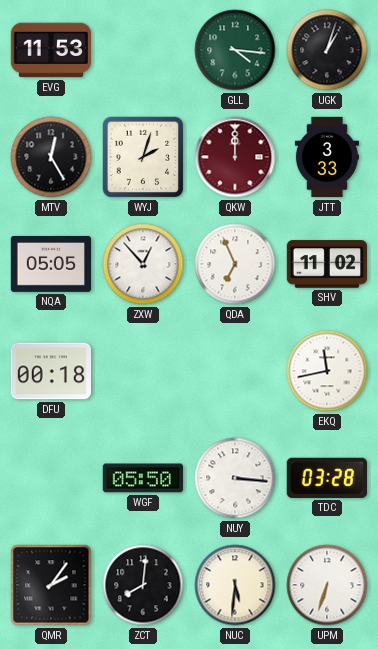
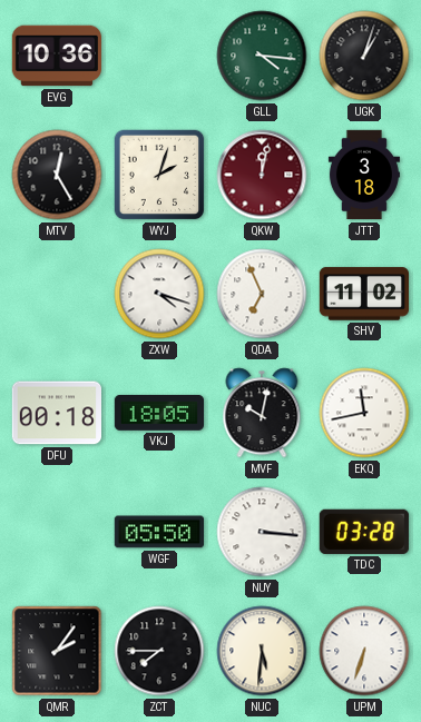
EVG: 11:53 -> 10:36
QKW: 12:00 -> 12:02
JTT: 3:33 -> 3:18
NQA: 05:05 -> none
ZXW: 12:53 -> 4:18
VKJ: none -> 18:05
MVF: none -> 10:02
ZCT: 8:01 -> 7:45
